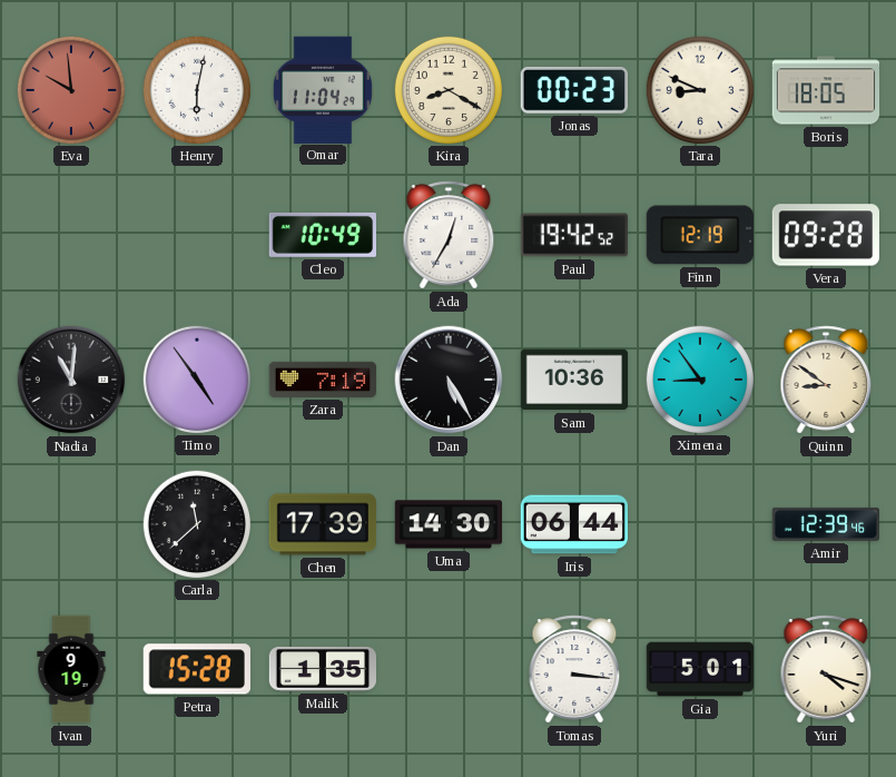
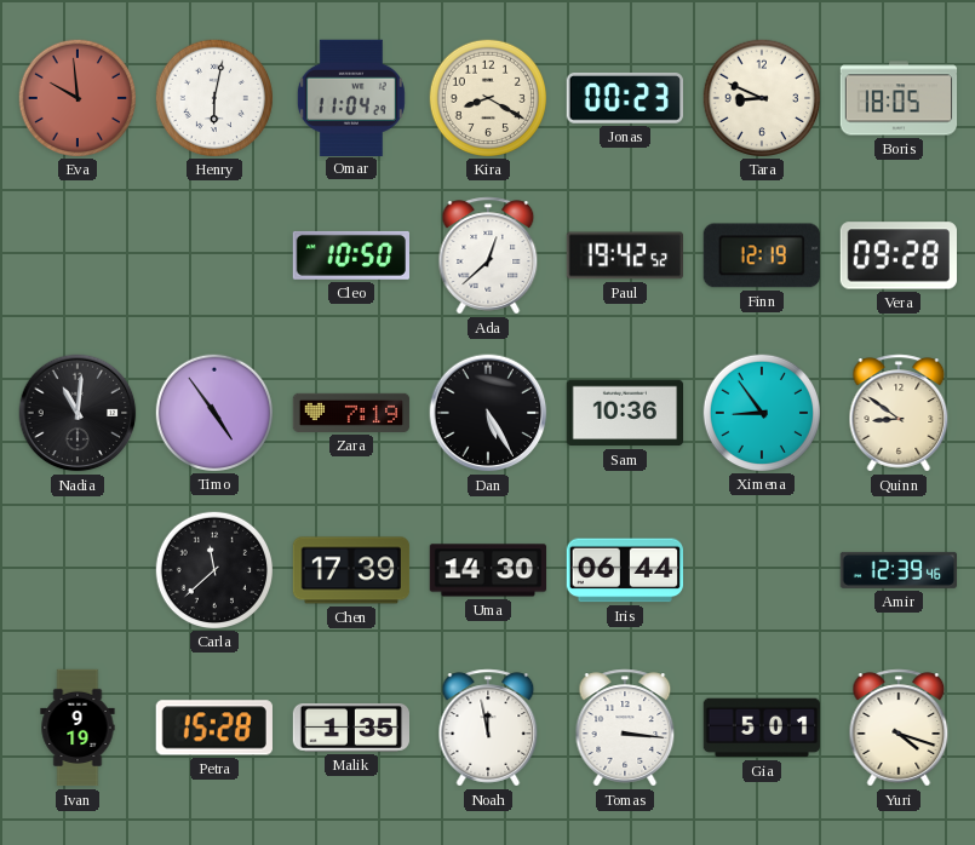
Cleo: 10:49 -> 10:50
Ada: 12:35 -> 12:38
Noah: none -> 11:58
